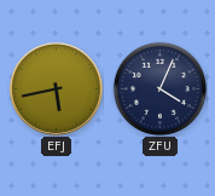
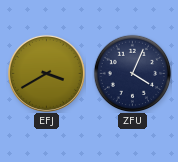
EFJ: 5:43 -> 3:40
